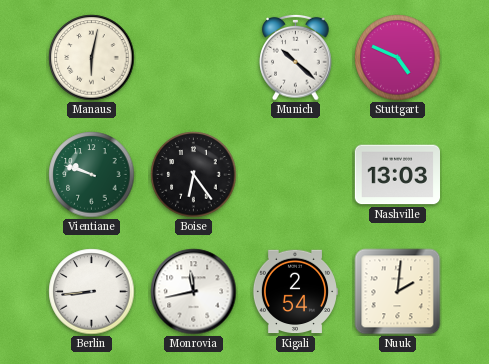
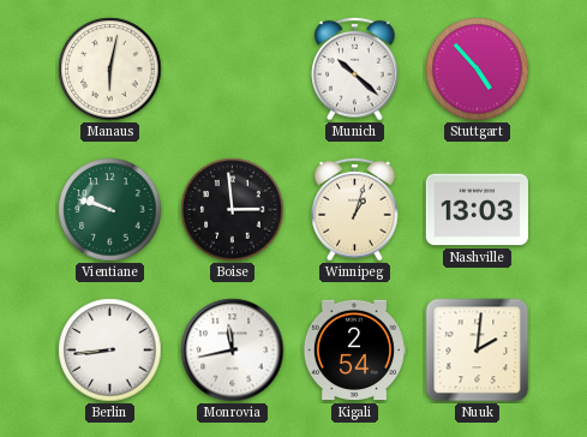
Stuttgart: 4:49 -> 4:53
Boise: 6:24 -> 2:59
Winnipeg: none -> 1:03
